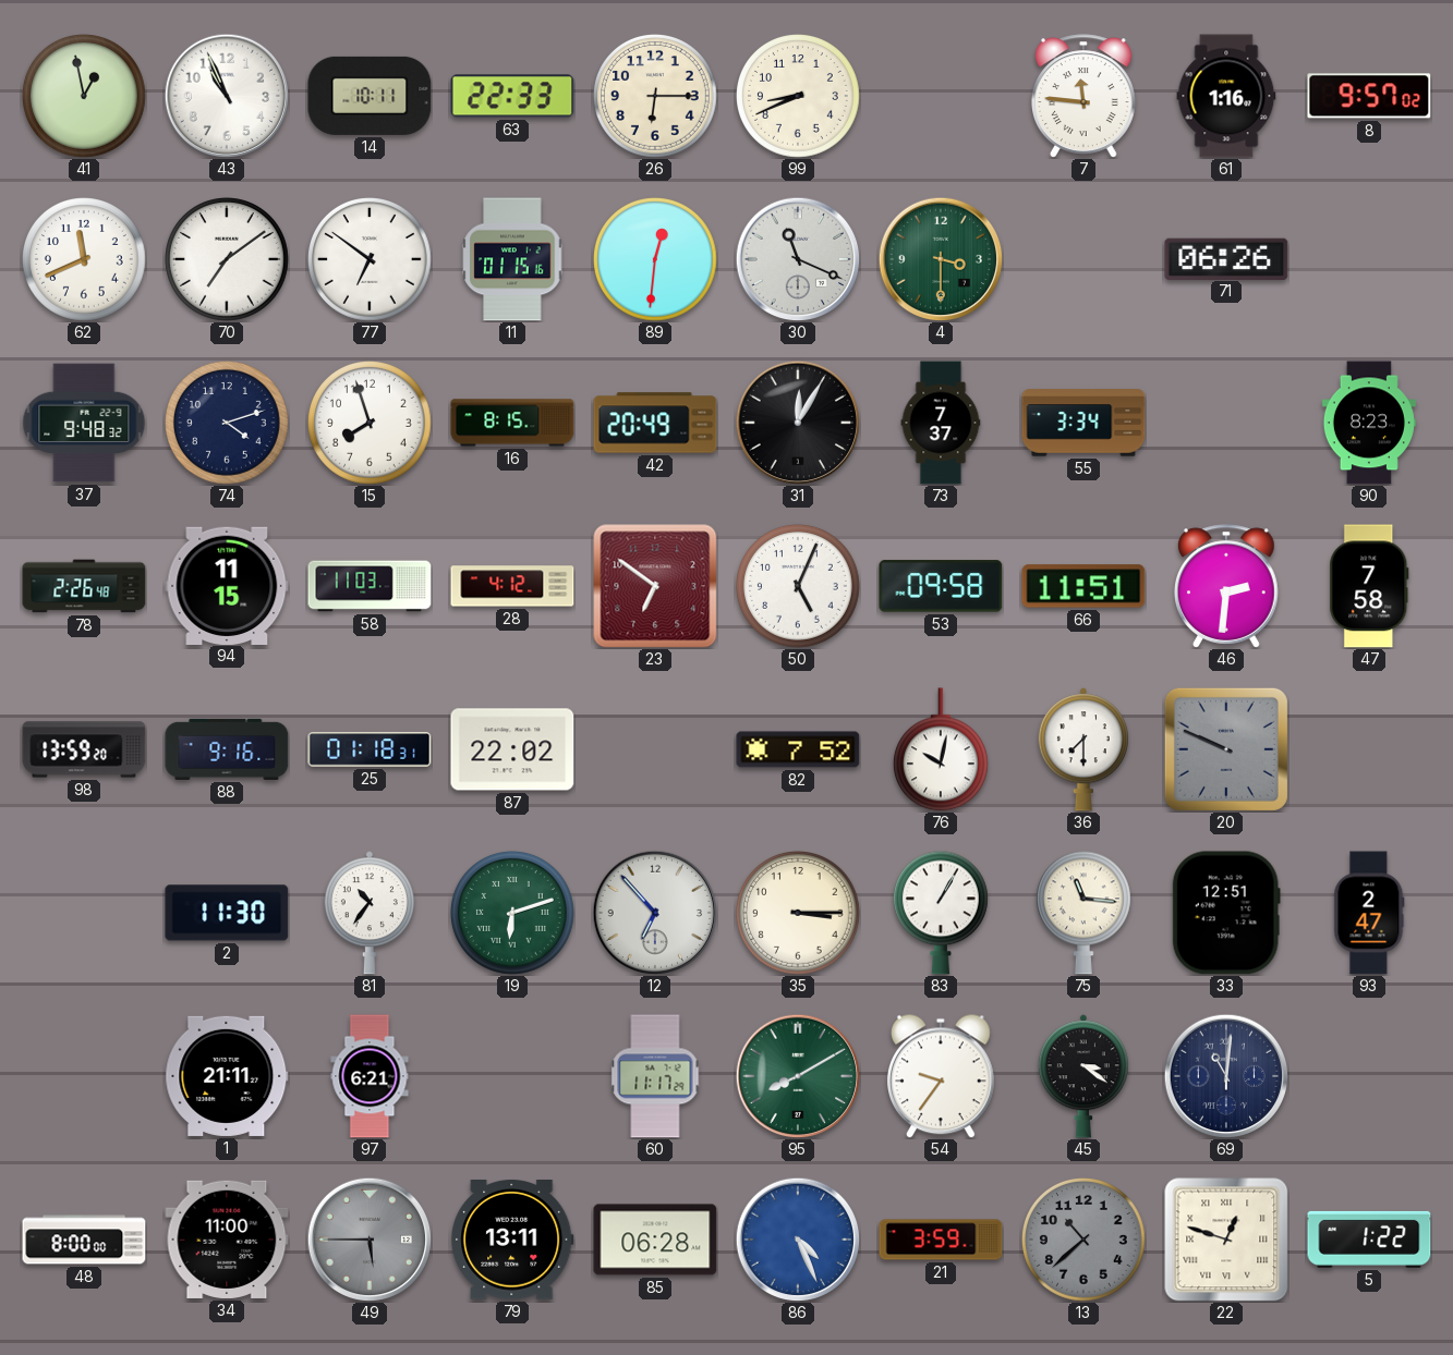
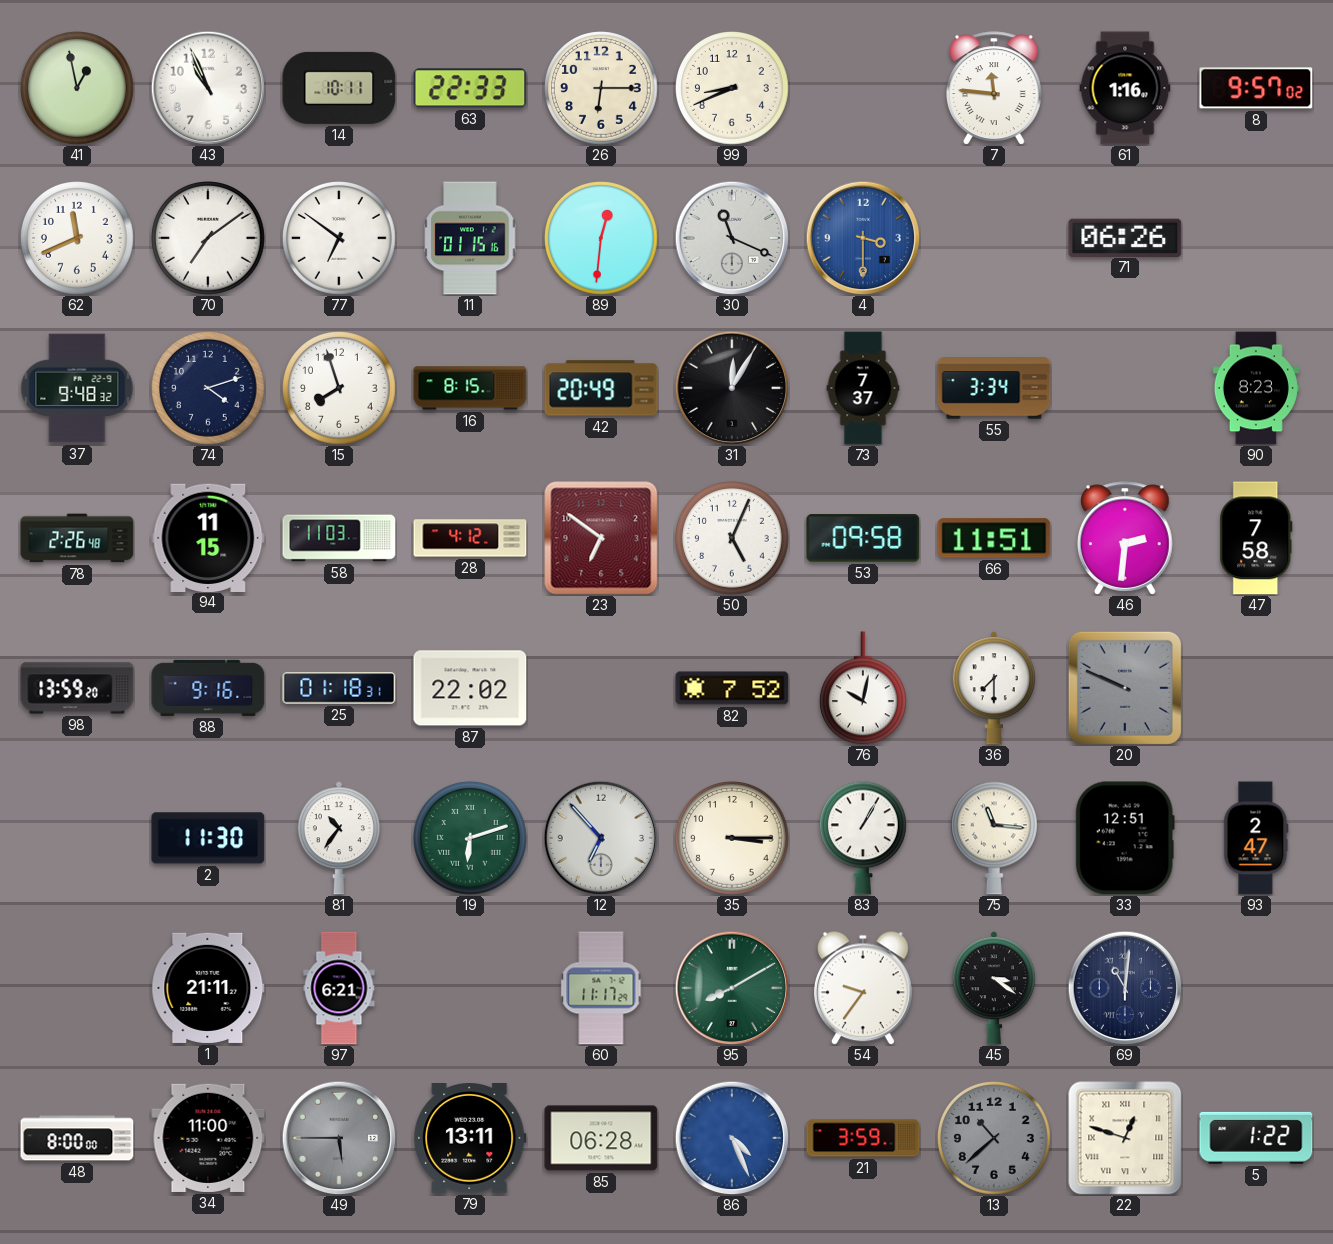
4 dial: green -> blue
